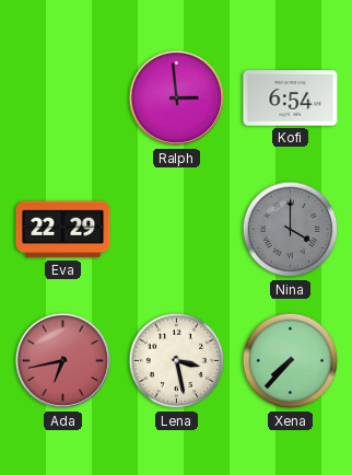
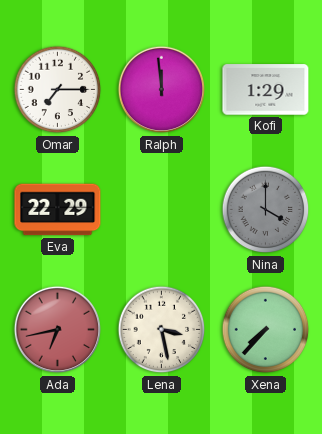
Omar: none -> 7:15
Ralph: 2:59 -> 11:59
Kofi: 6:54 -> 1:29
